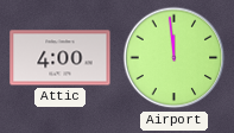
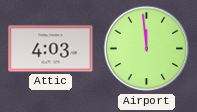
Attic: 4:00 -> 4:03
